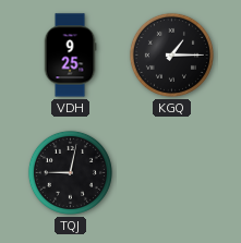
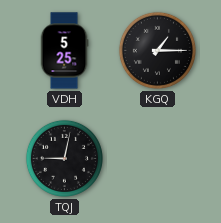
VDH: 9:25 -> 5:25
